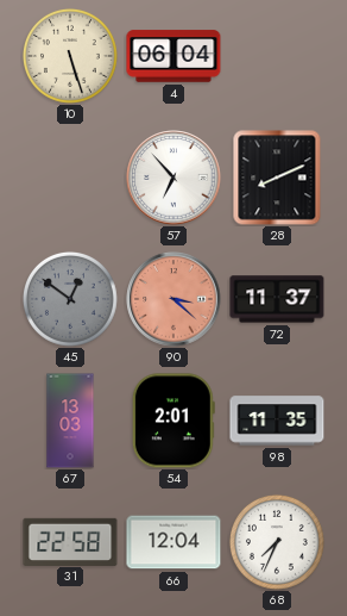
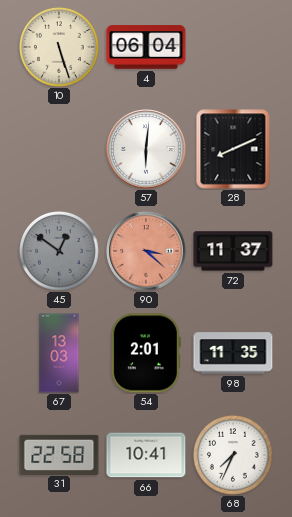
57: 6:53 -> 6:01
66: 12:04 -> 10:41
